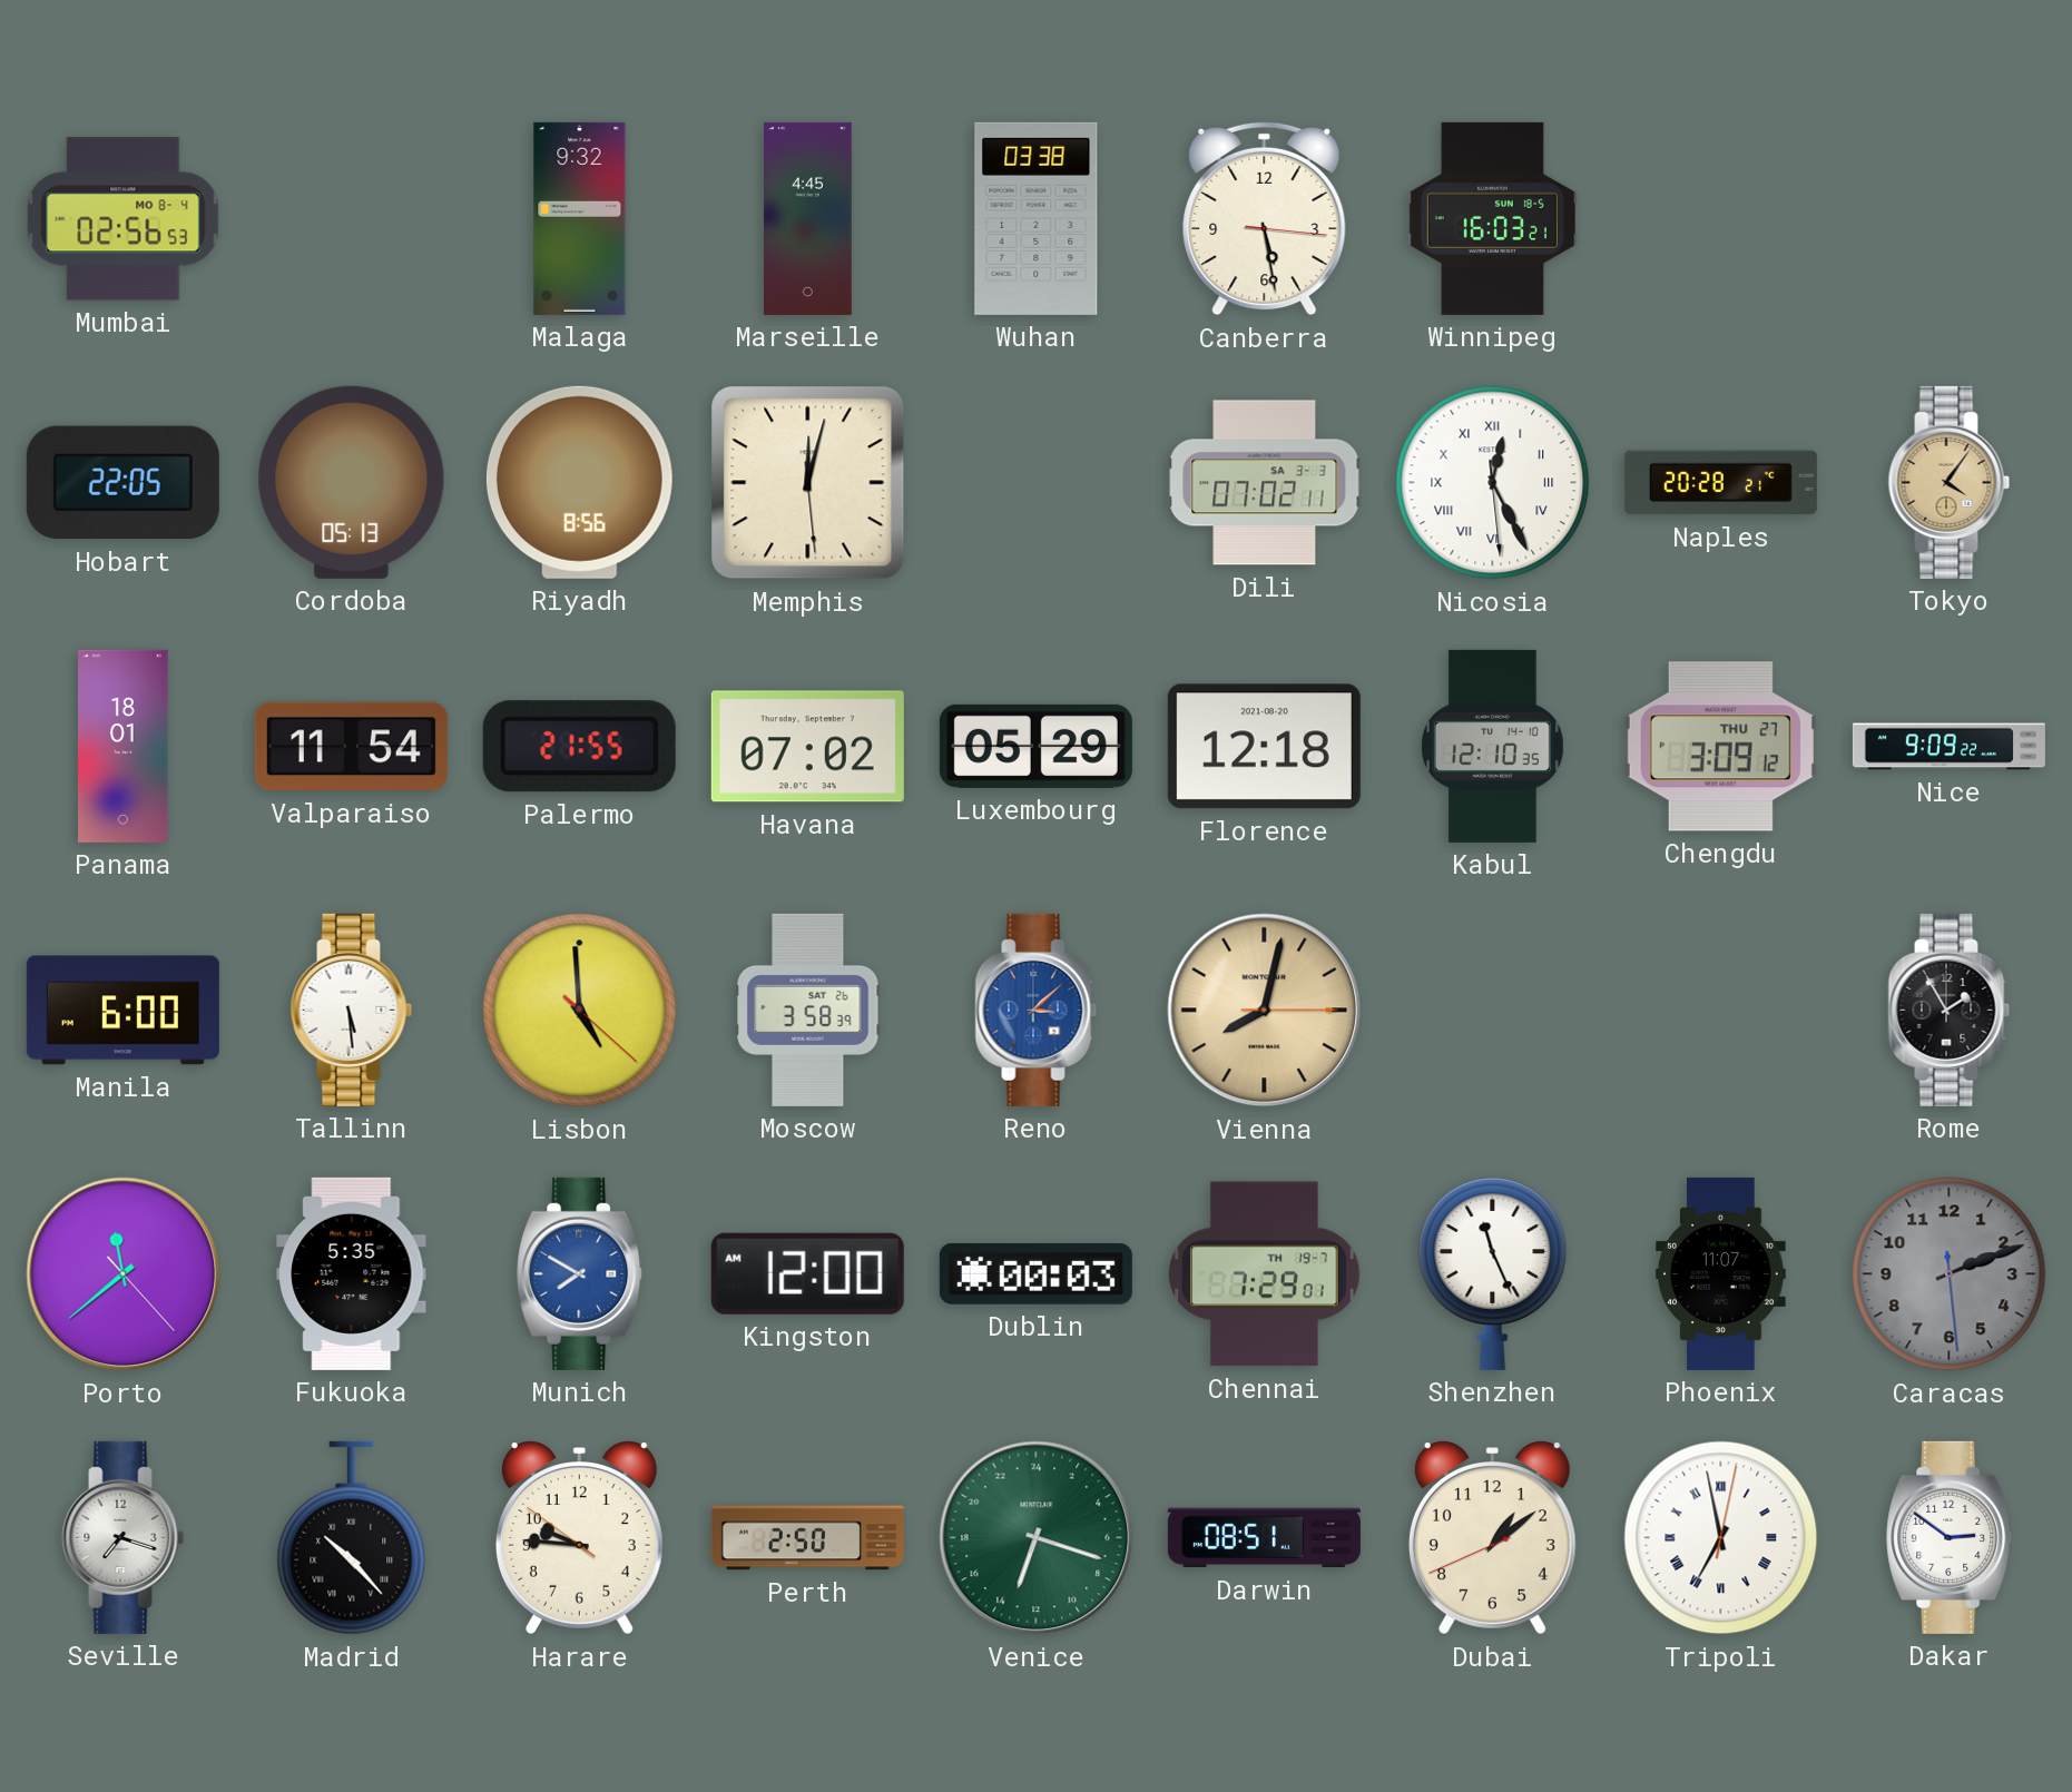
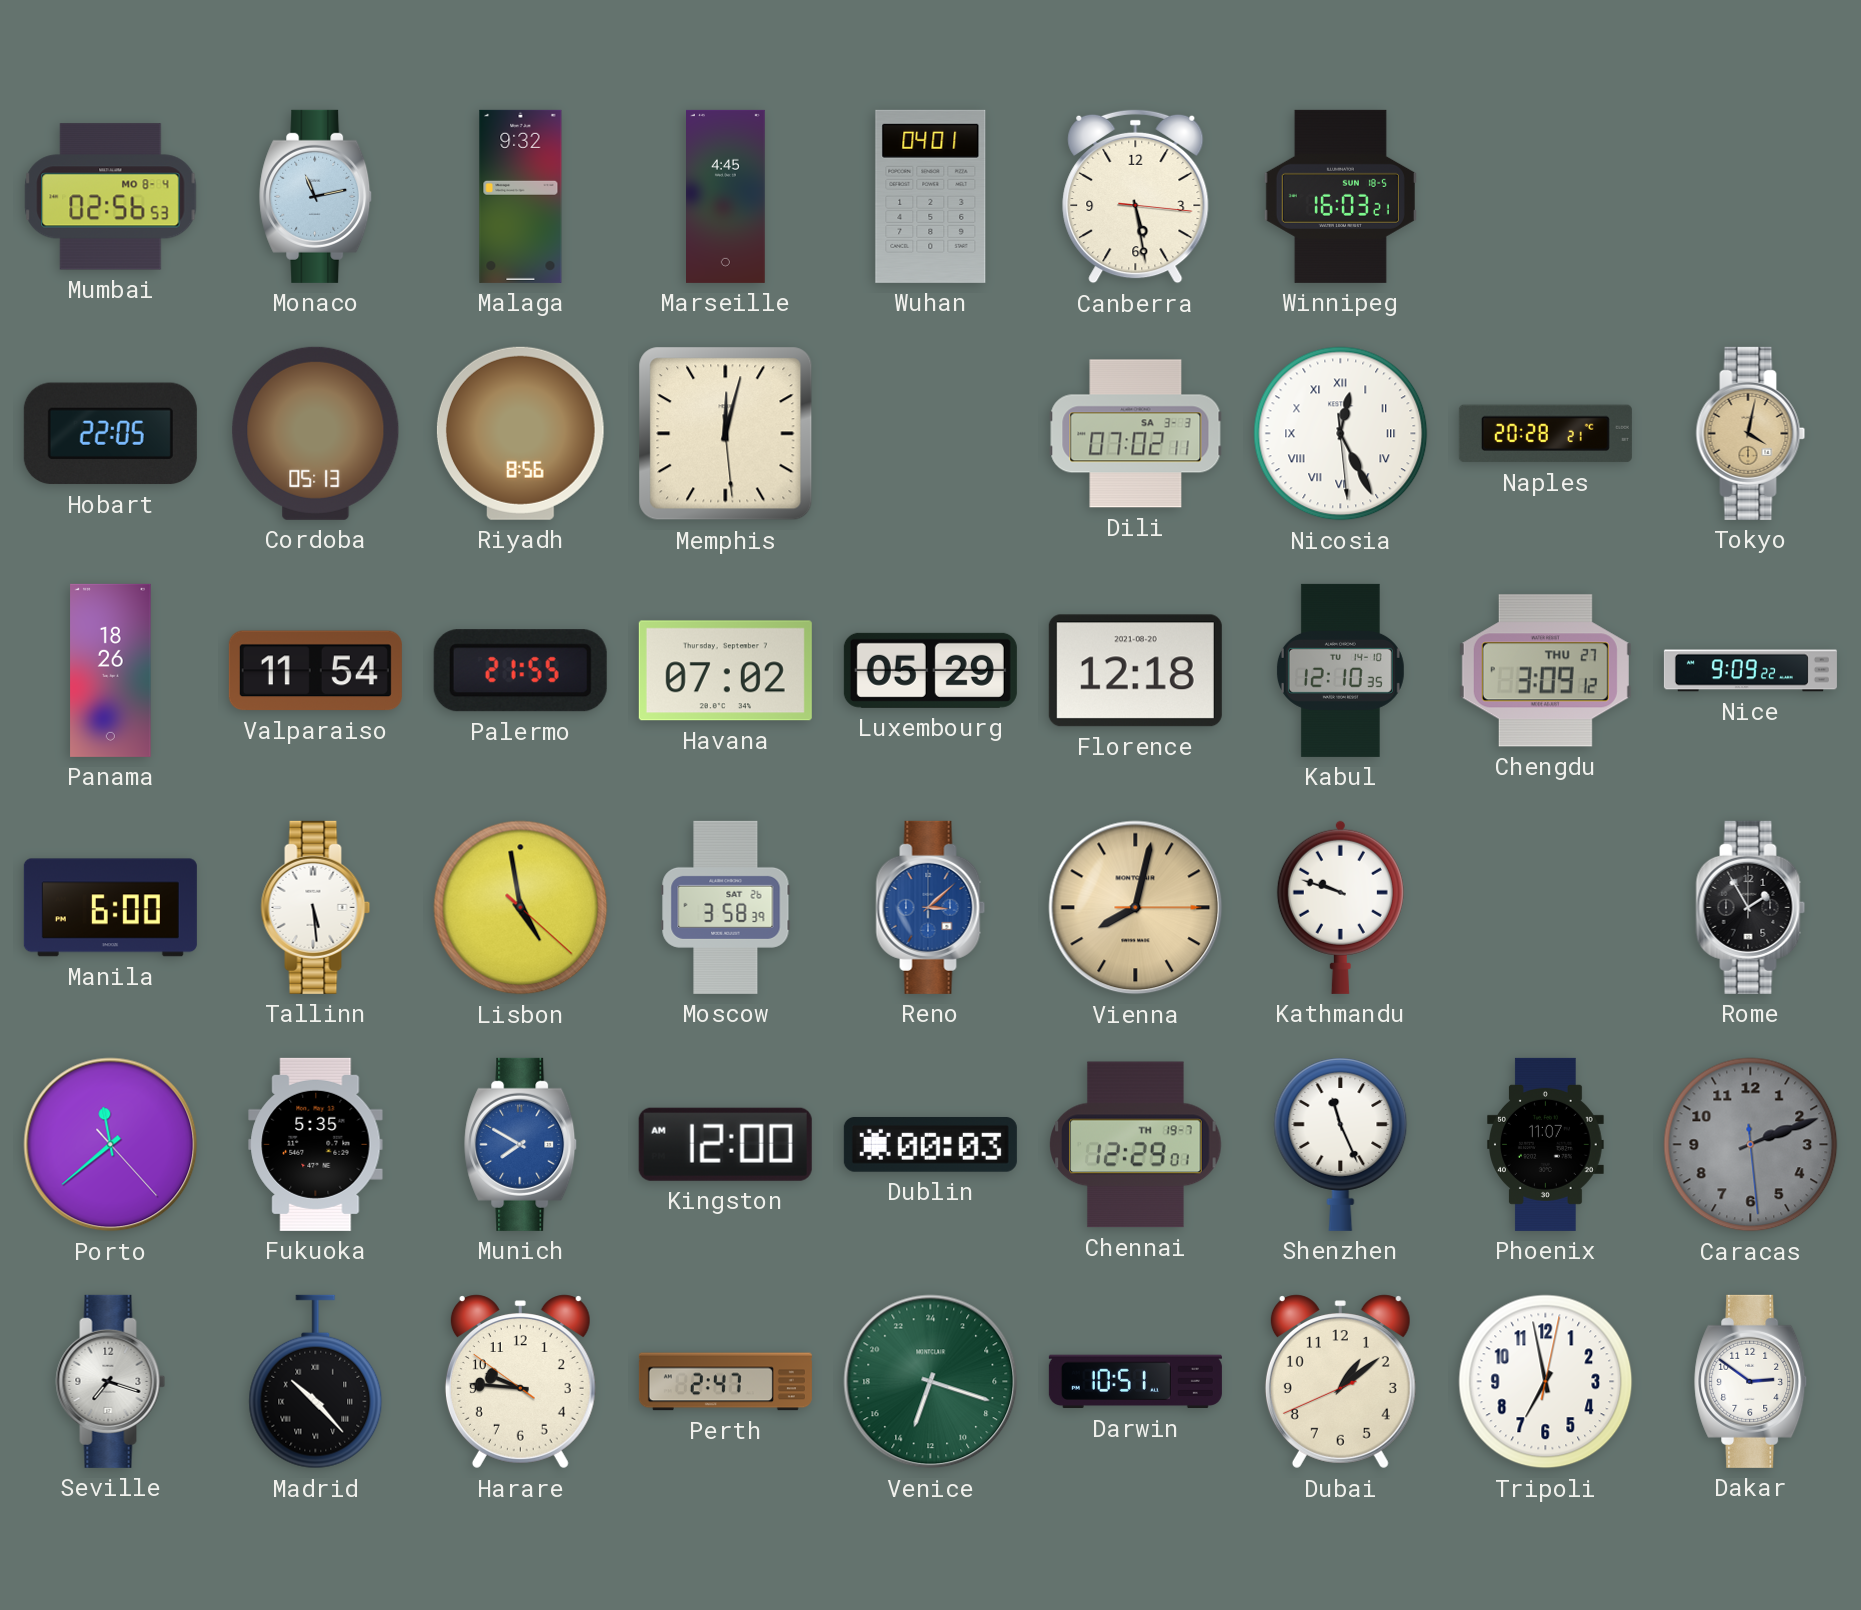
Monaco: none -> 11:13
Wuhan: 03:38 -> 04:01
Tokyo: 4:06 -> 4:02
Panama: 18:01 -> 18:26
Lisbon: 4:59 -> 4:58
Kathmandu: none -> 9:48
Chennai: 7:29 -> 12:29
Perth: 2:50 -> 2:47
Darwin: 08:51 -> 10:51
Tripoli numerals: Roman -> Arabic
